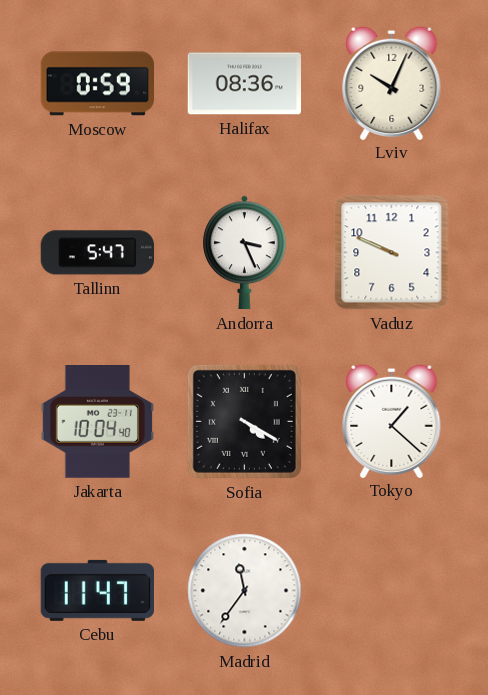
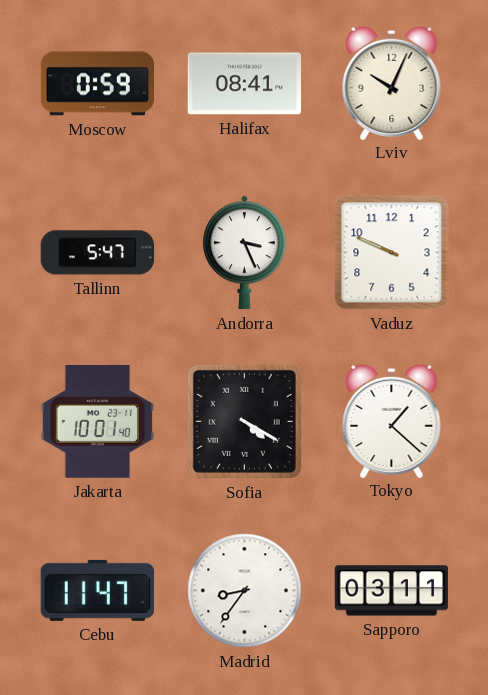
Halifax: 08:36 -> 08:41
Jakarta: 10:04 -> 10:01
Madrid: 11:36 -> 8:36
Sapporo: none -> 03:11
